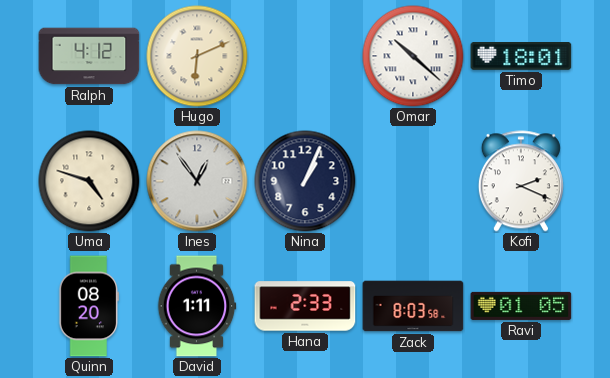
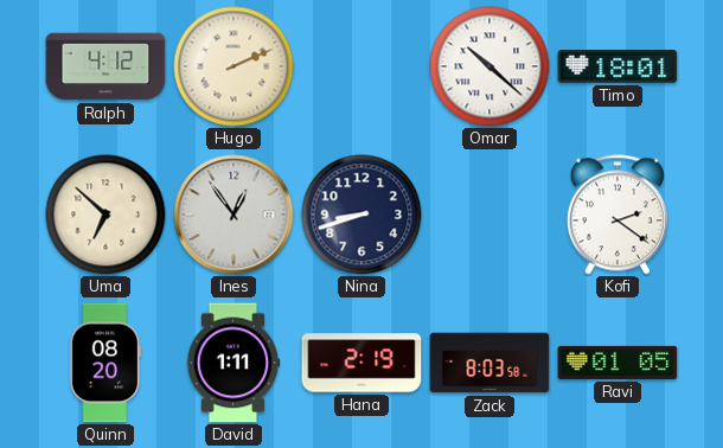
Hugo: 6:11 -> 2:11
Uma: 4:48 -> 6:52
Nina: 1:04 -> 8:42
Kofi: 2:19 -> 2:21
Hana: 2:33 -> 2:19
